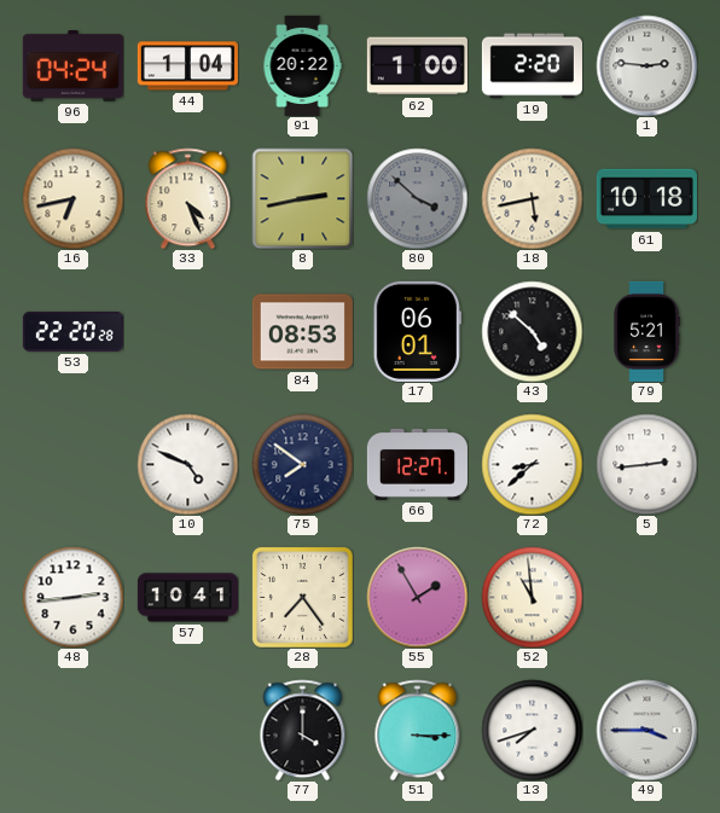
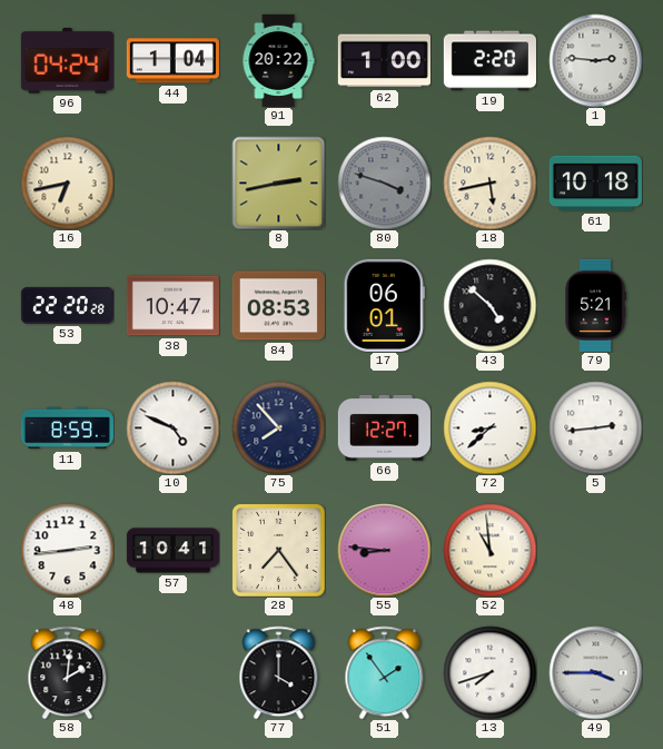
33: 4:26 -> none
80: 3:52 -> 3:48
38: none -> 10:47
11: none -> 8:59
75: 7:51 -> 7:53
55: 1:55 -> 8:46
58: none -> 2:01
51: 3:15 -> 1:54
